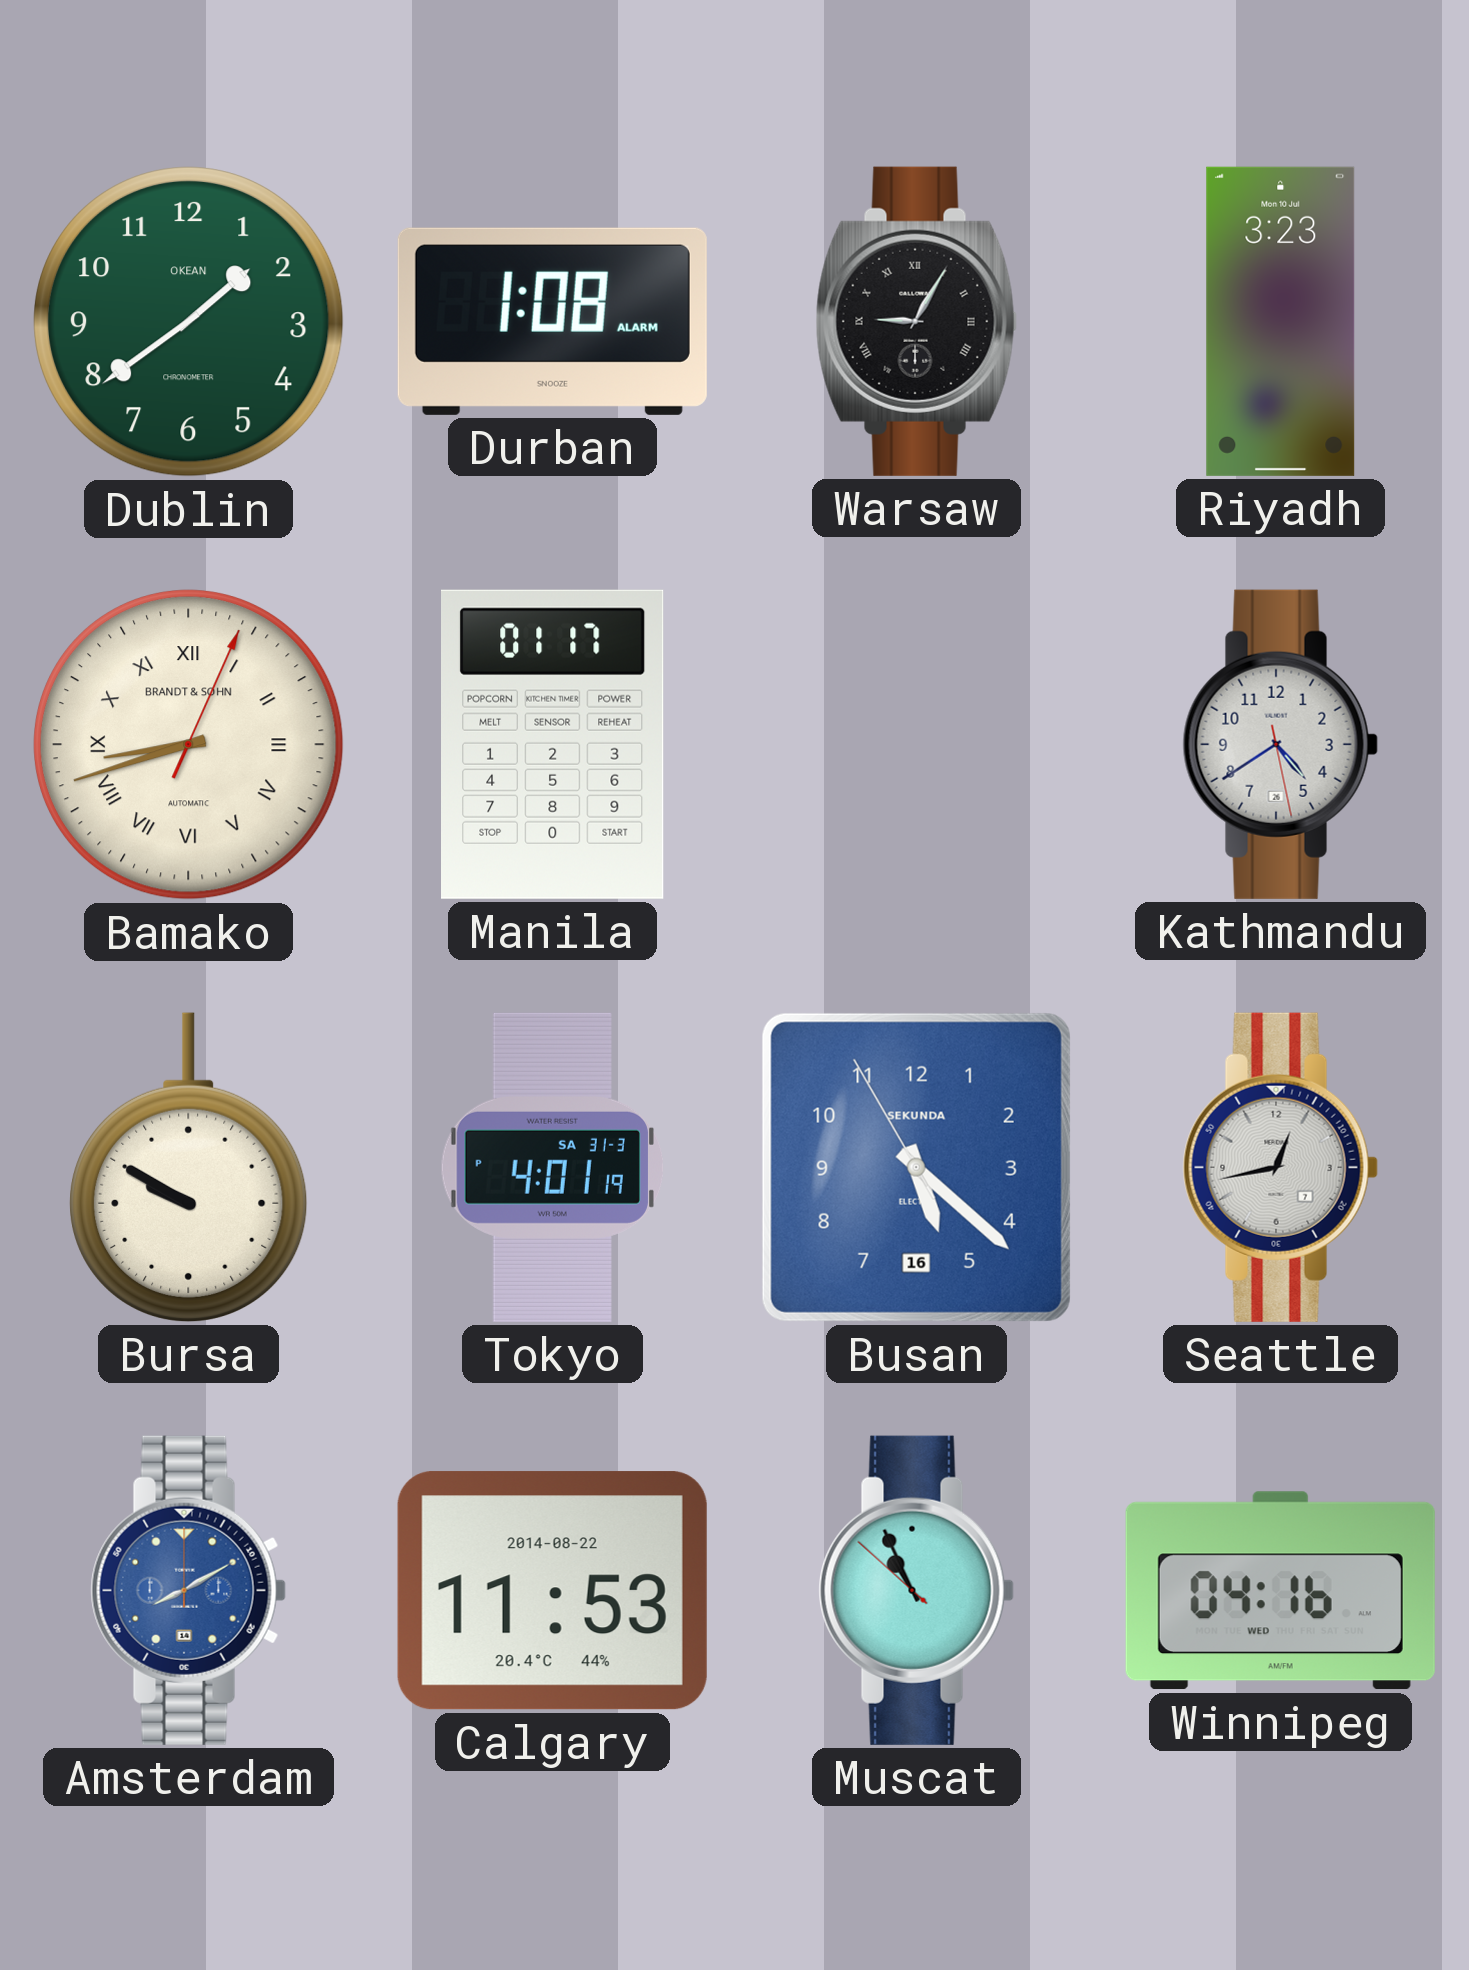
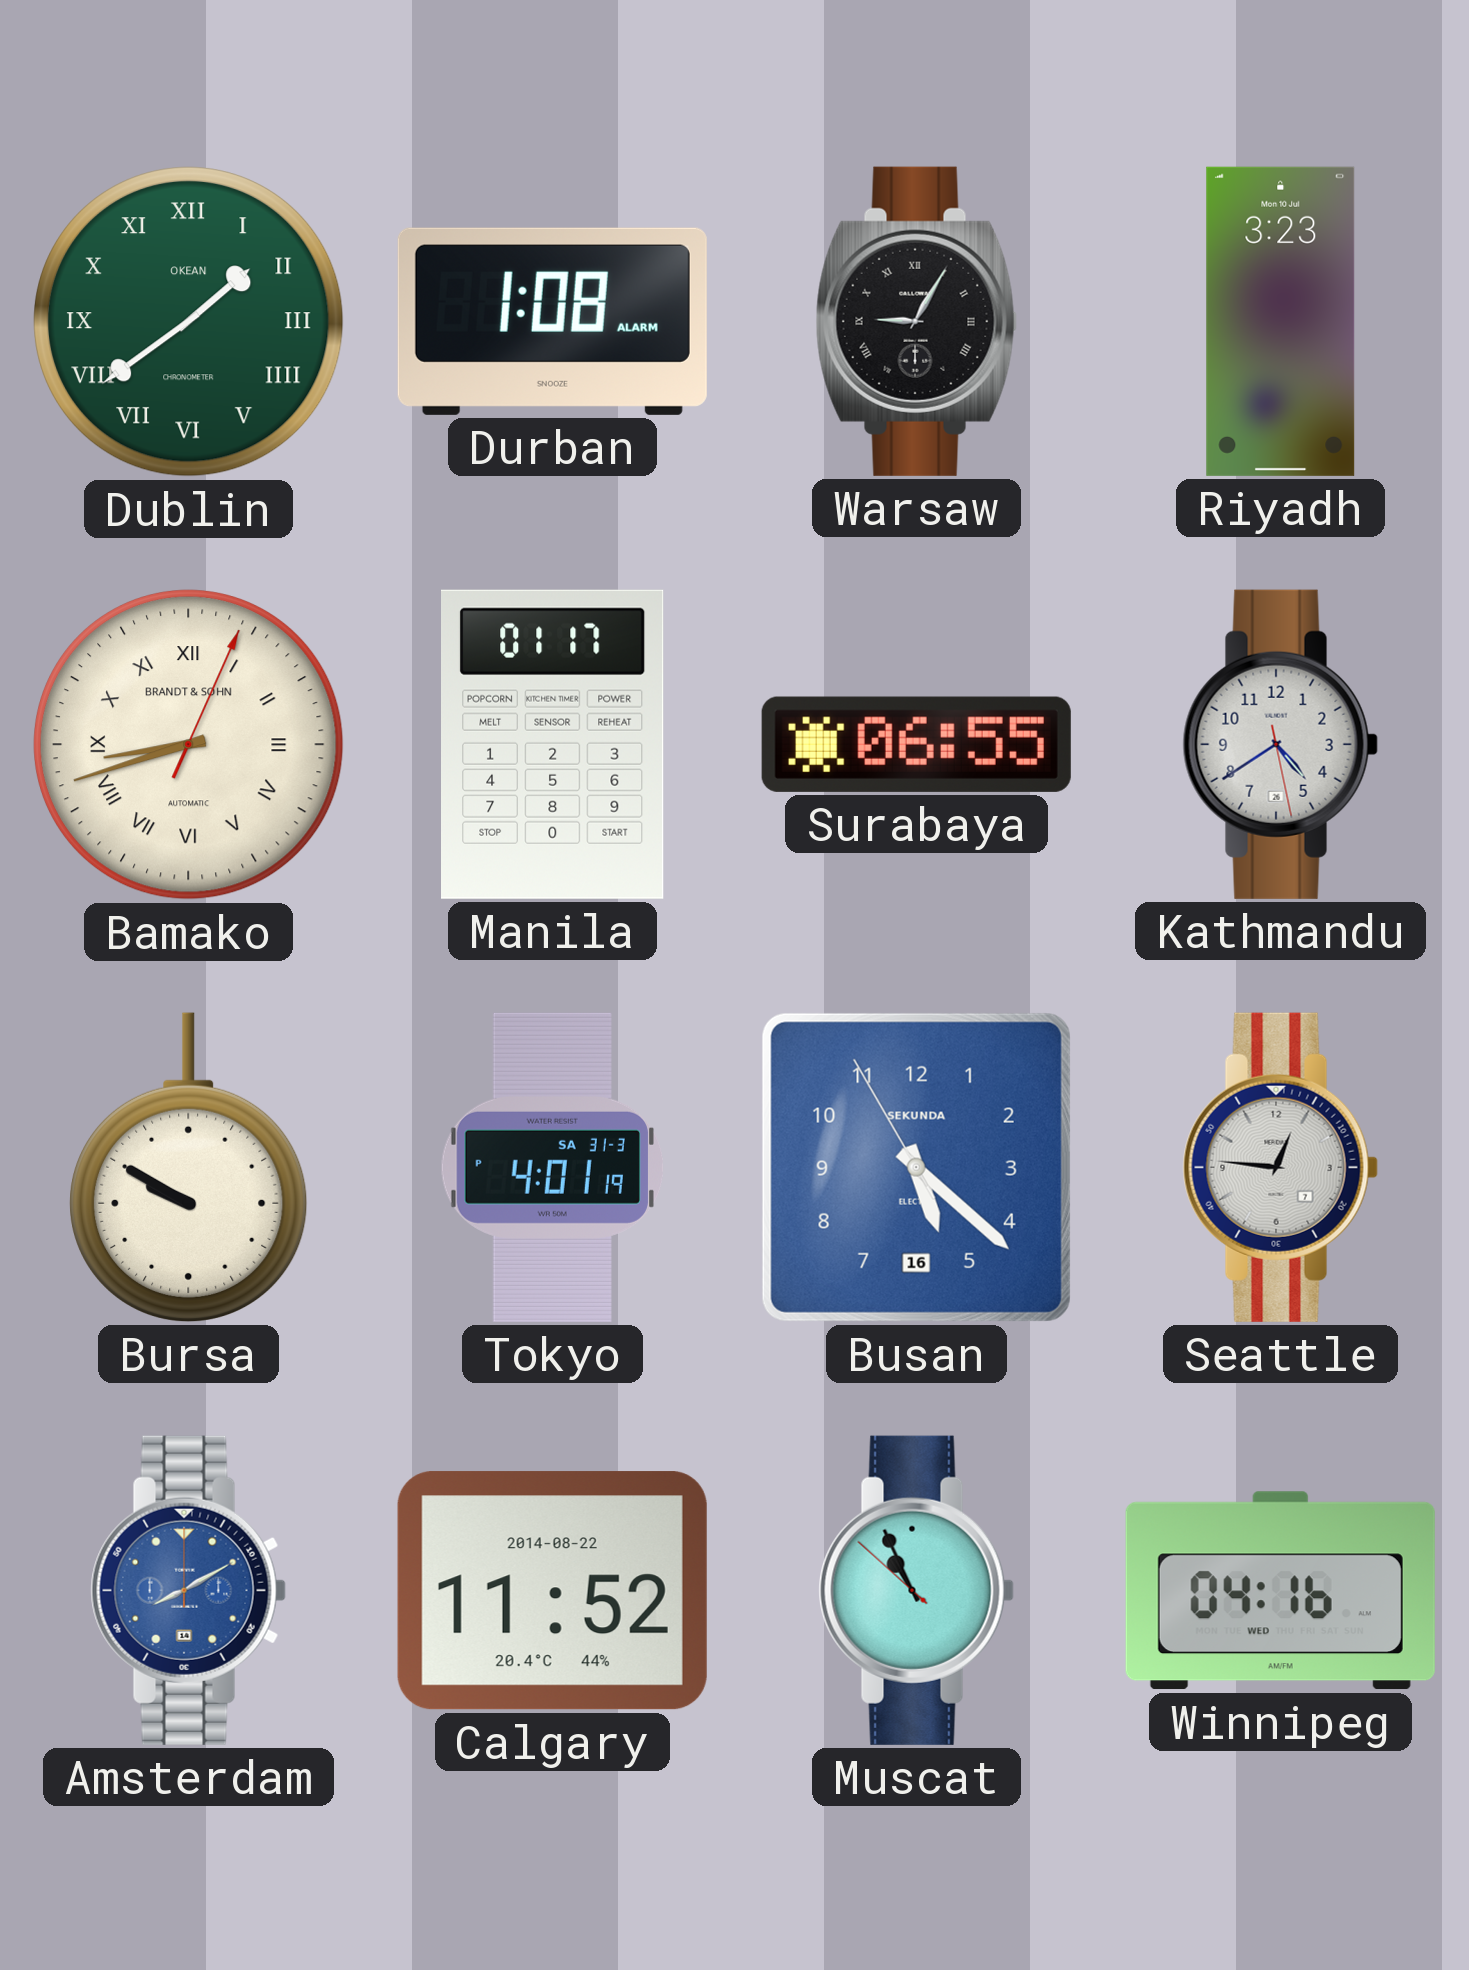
Dublin numerals: Arabic -> Roman
Surabaya: none -> 06:55
Seattle: 12:43 -> 12:46
Calgary: 11:53 -> 11:52
